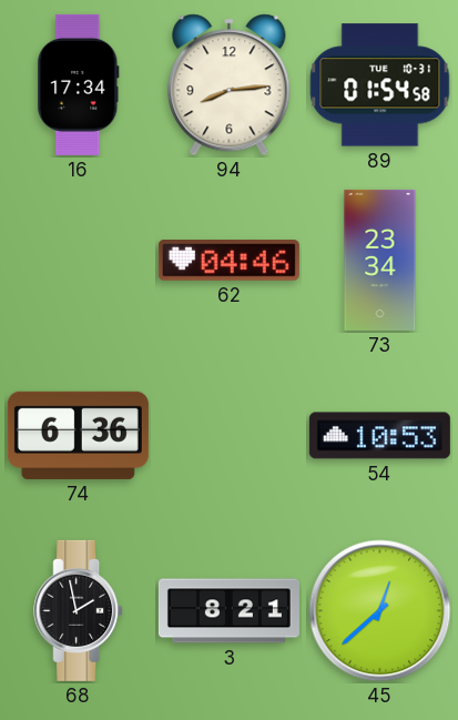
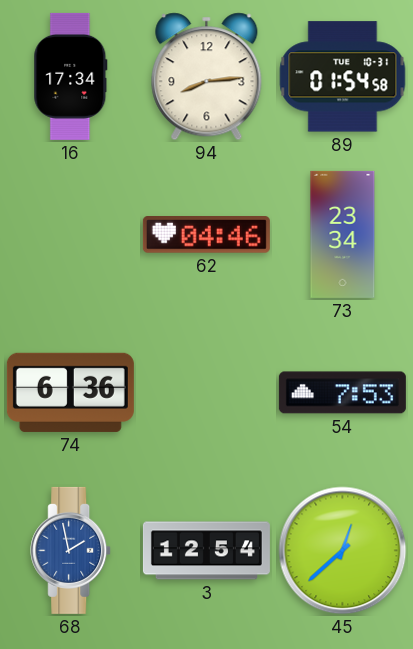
54: 10:53 -> 7:53
68 dial: black -> blue
3: 8:21 -> 12:54
